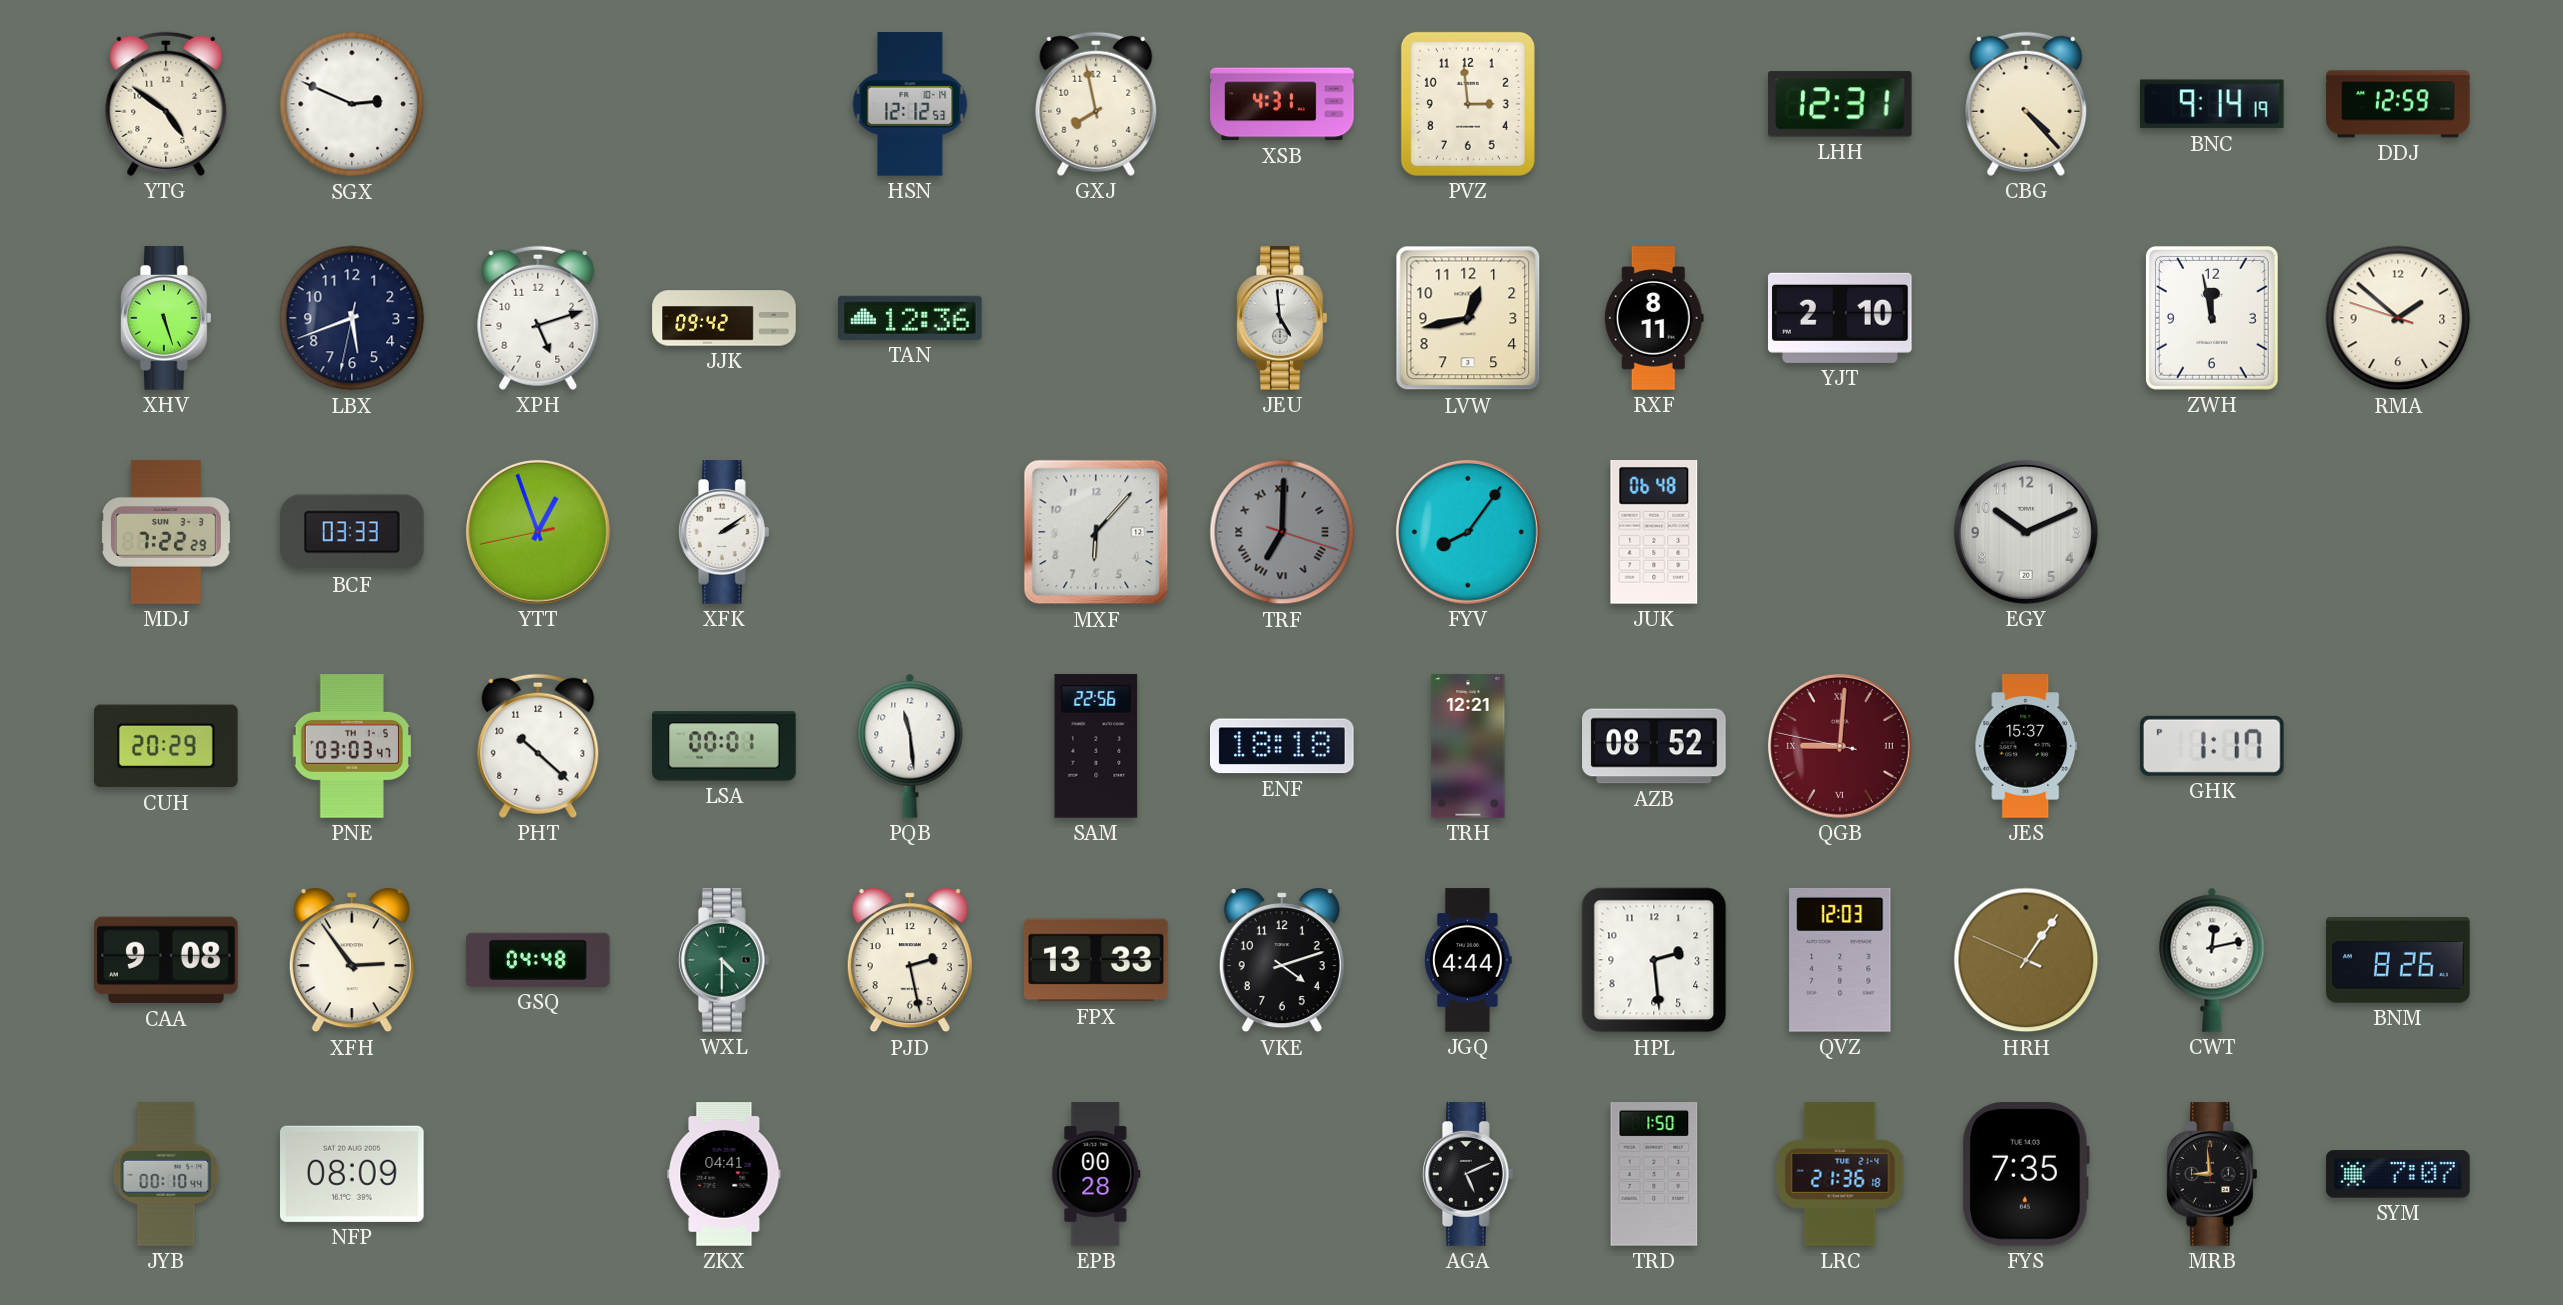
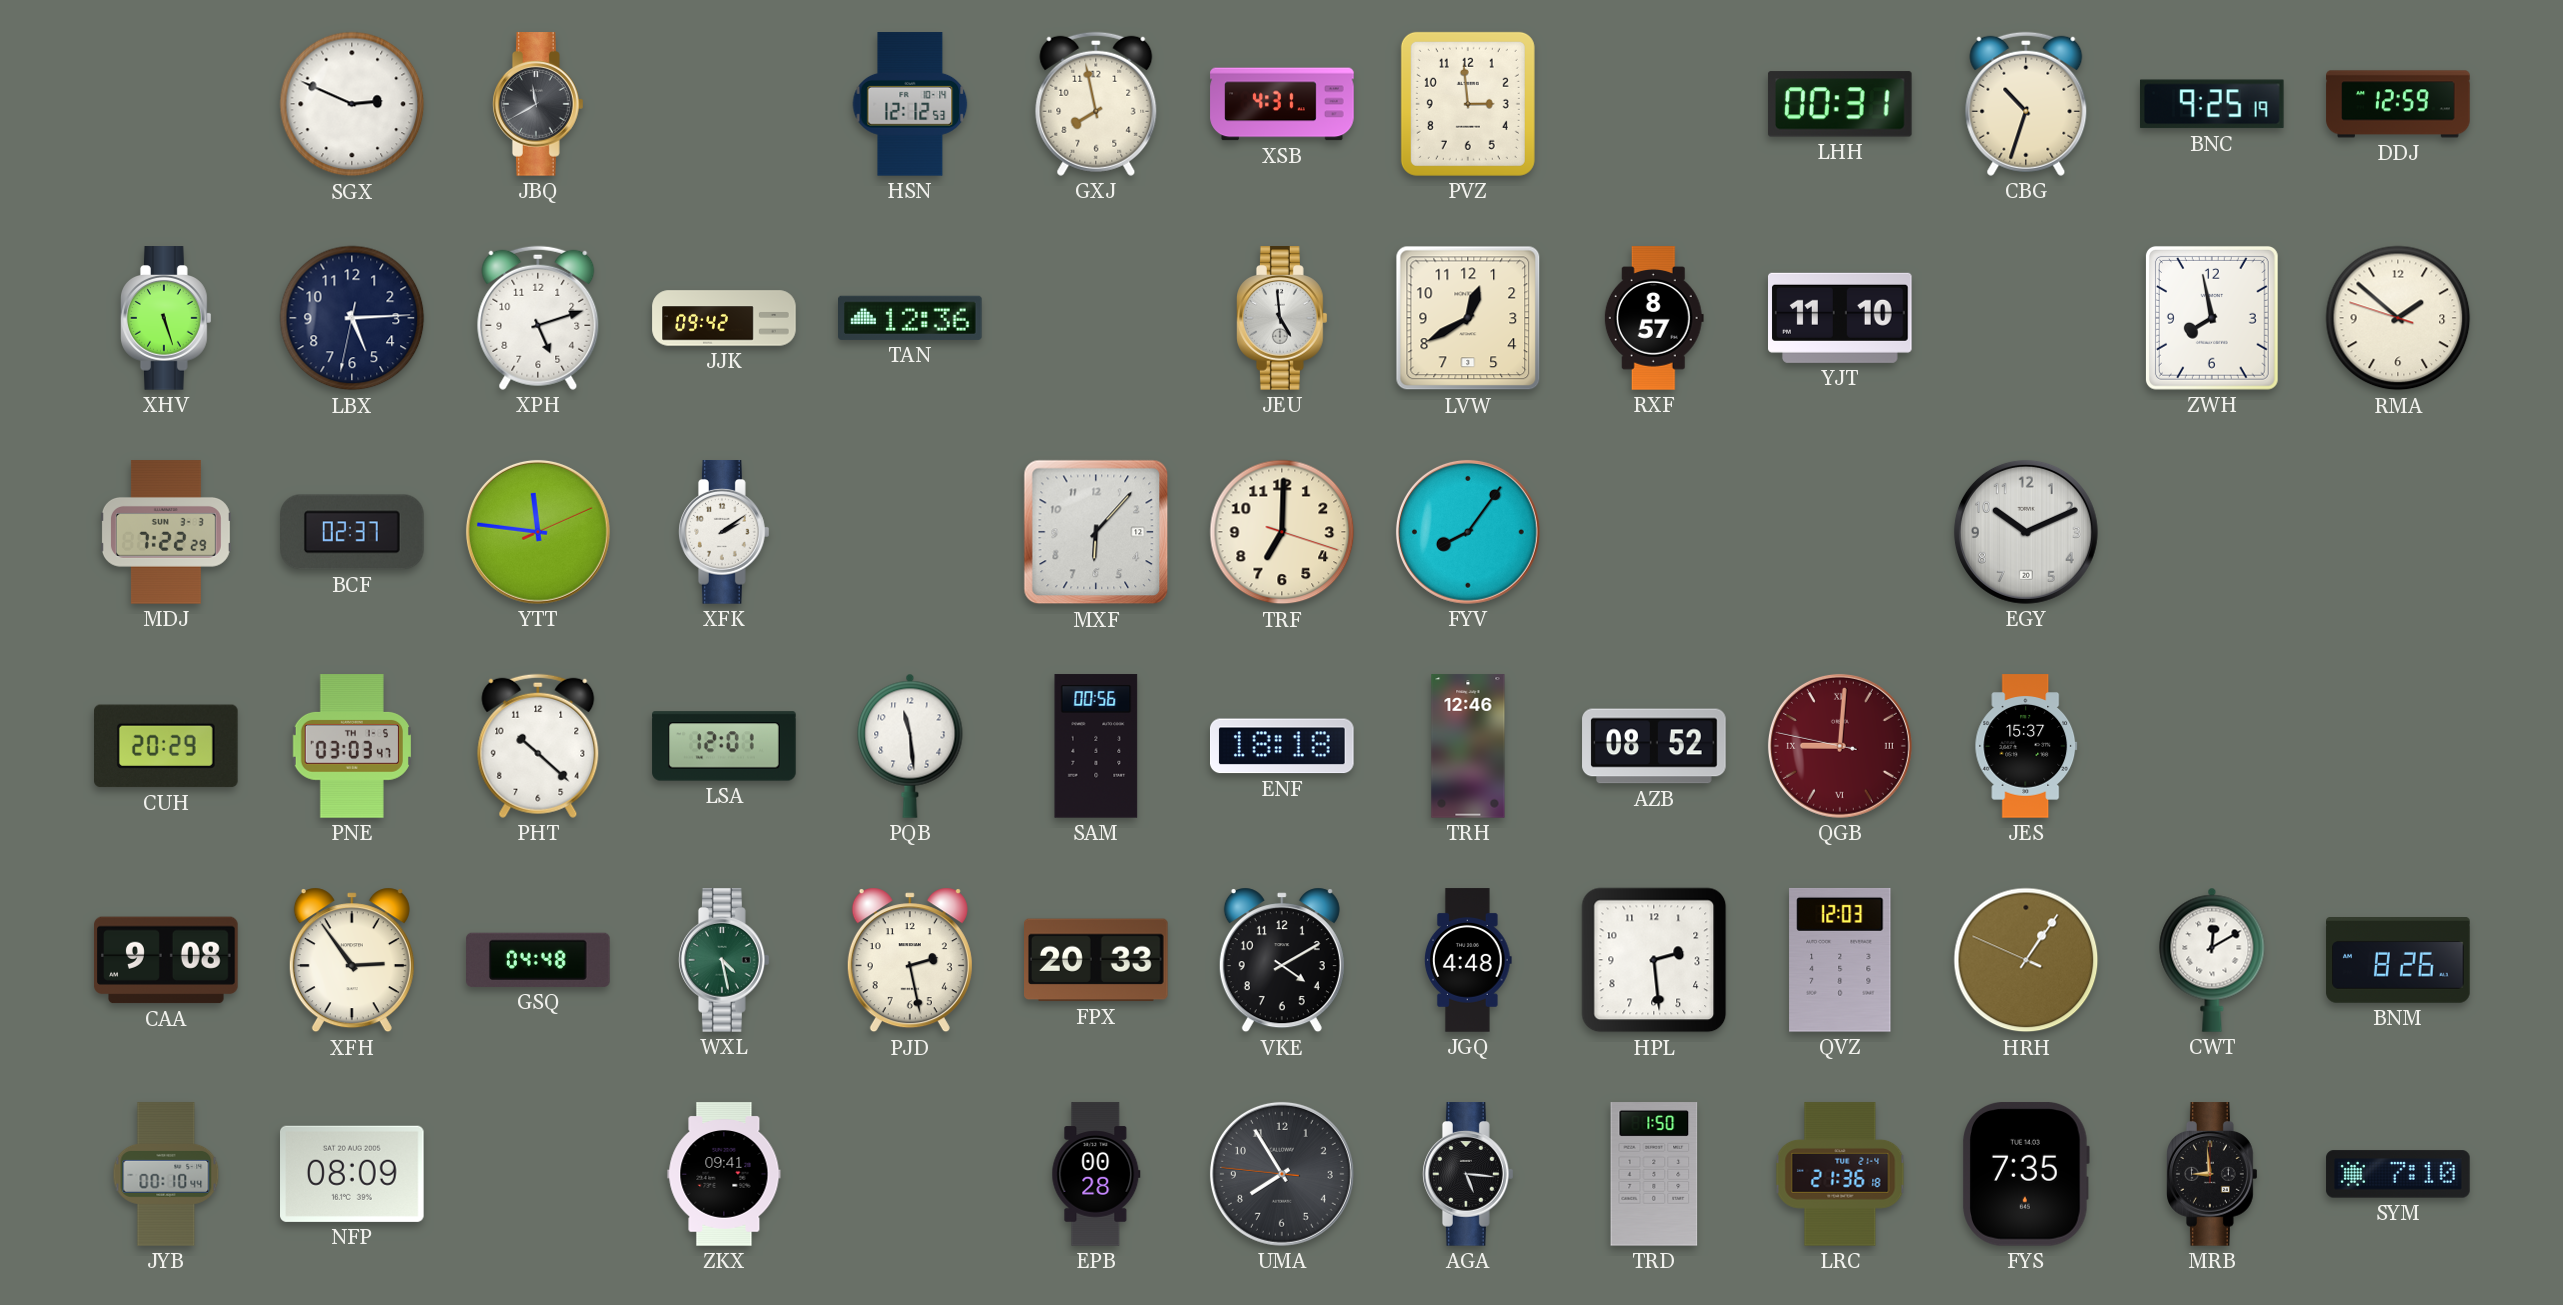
YTG: 4:51 -> none
JBQ: none -> 11:40
LHH: 12:31 -> 00:31
CBG: 4:23 -> 10:33
BNC: 9:14 -> 9:25
LBX: 5:41 -> 5:14
LVW: 12:43 -> 12:40
RXF: 8:11 -> 8:57
YJT: 2:10 -> 11:10
ZWH: 11:58 -> 7:58
BCF: 03:33 -> 02:37
YTT: 12:56 -> 11:46
TRF dial: grey -> cream
TRF numerals: Roman -> Arabic
JUK: 06:48 -> none
LSA: 00:01 -> 12:01
SAM: 22:56 -> 00:56
TRH: 12:21 -> 12:46
GHK: 1:17 -> none
WXL: 4:30 -> 4:28
FPX: 13:33 -> 20:33
VKE: 4:12 -> 4:10
JGQ: 4:44 -> 4:48
CWT: 12:13 -> 12:10
ZKX: 04:41 -> 09:41
UMA: none -> 7:54
AGA: 5:11 -> 5:16
SYM: 7:07 -> 7:10
